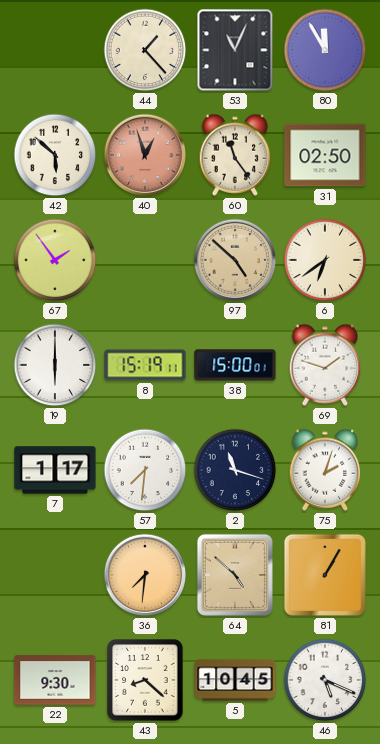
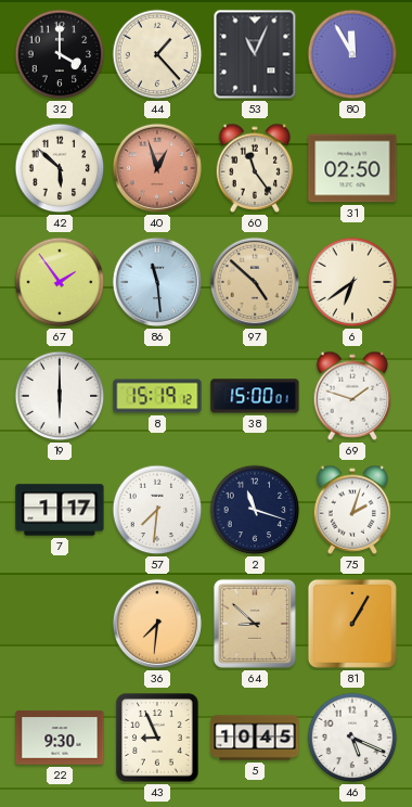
32: none -> 4:00
86: none -> 11:29
8: 15:19:11 -> 15:19:12
64: 4:52 -> 8:52
43: 8:22 -> 8:56
